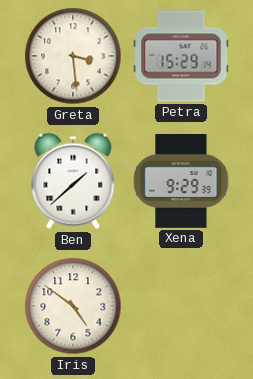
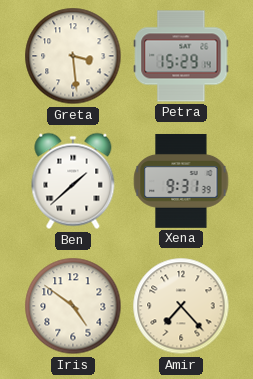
Xena: 9:29 -> 9:31
Amir: none -> 7:23
